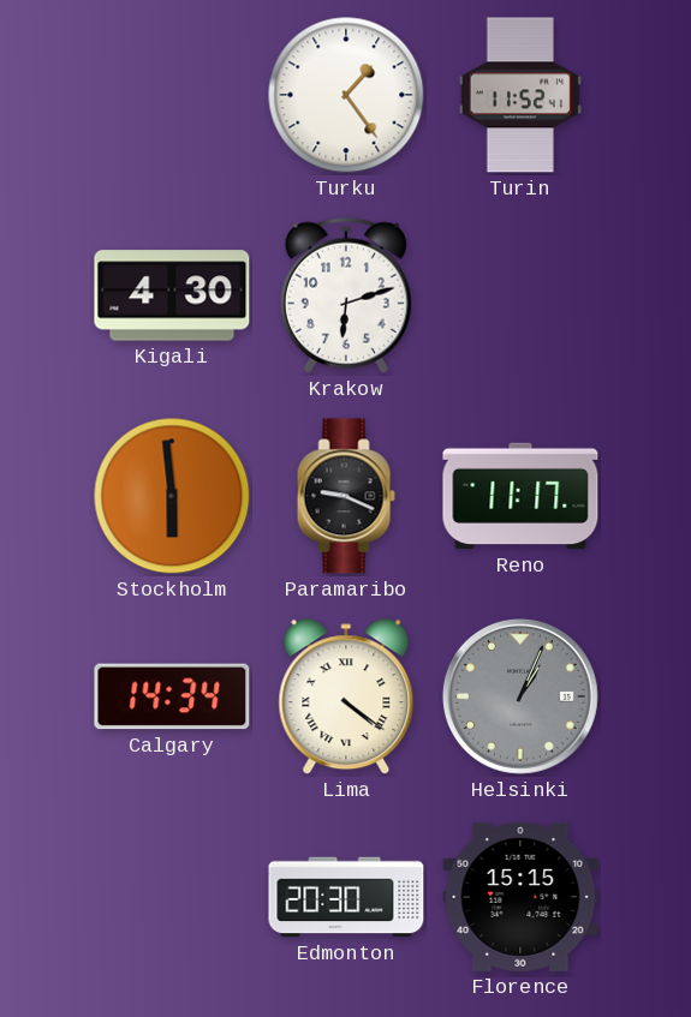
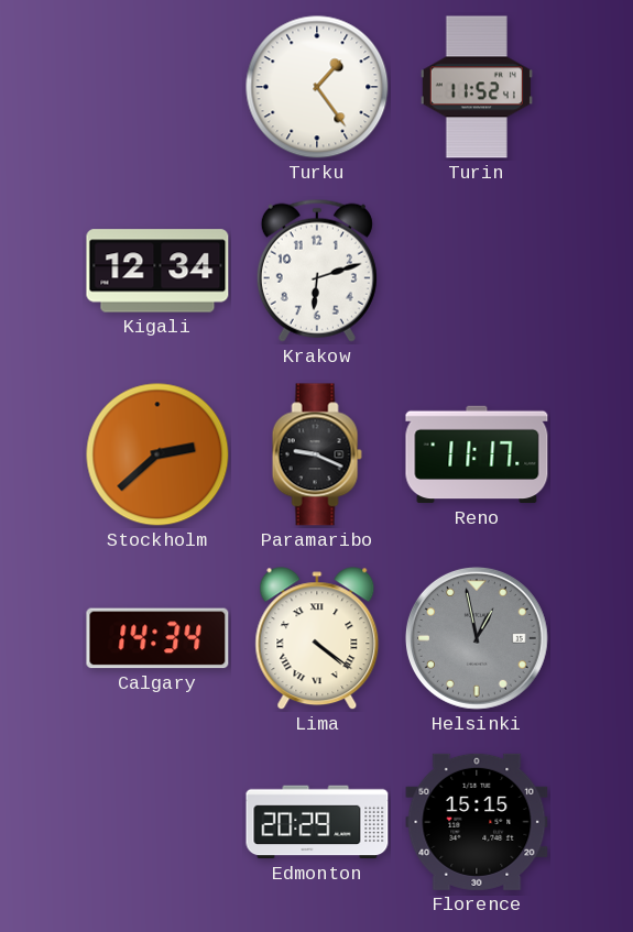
Kigali: 4:30 -> 12:34
Stockholm: 5:59 -> 2:38
Helsinki: 1:04 -> 12:58
Edmonton: 20:30 -> 20:29
